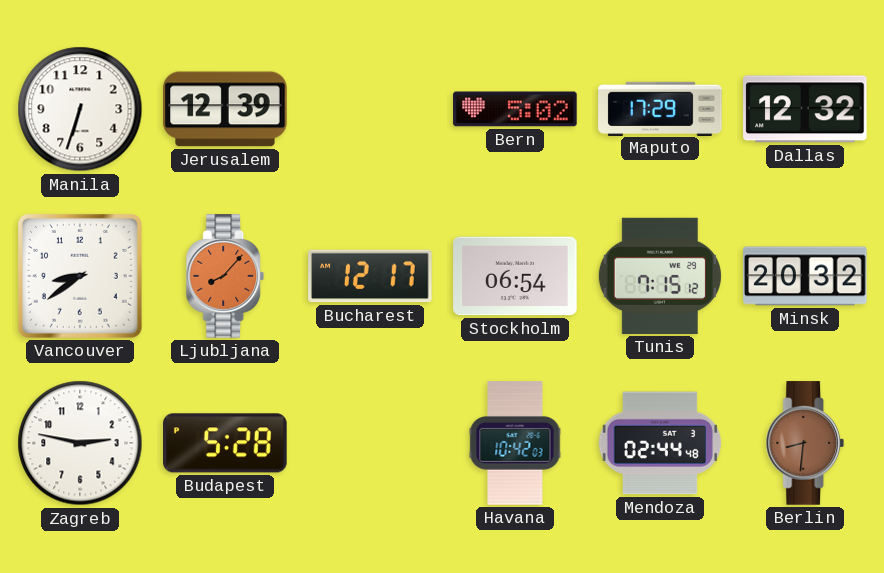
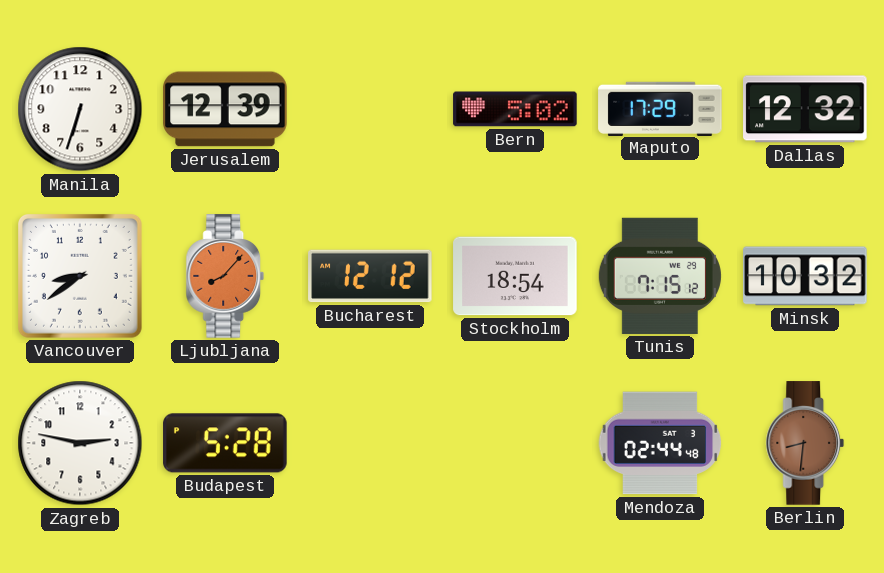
Bucharest: 12:17 -> 12:12
Stockholm: 06:54 -> 18:54
Minsk: 20:32 -> 10:32
Havana: 10:42 -> none
